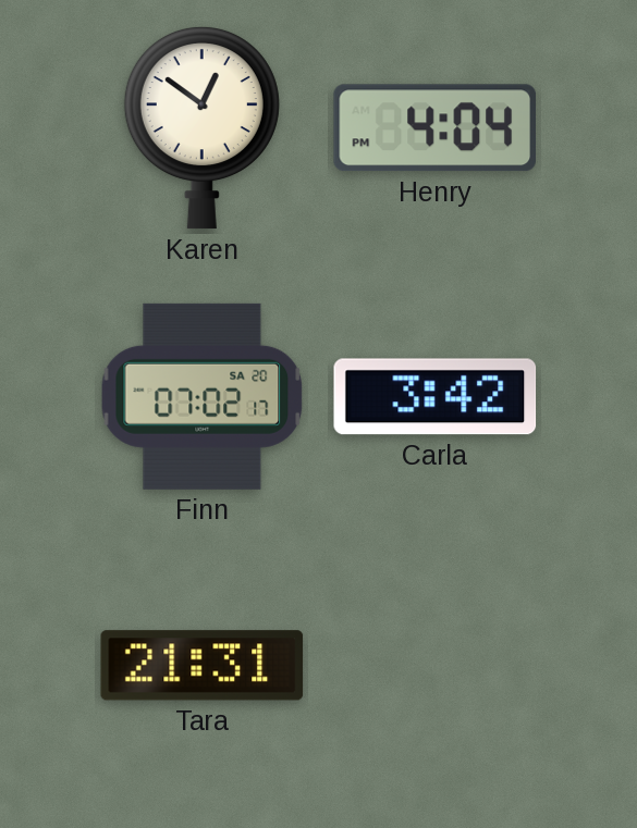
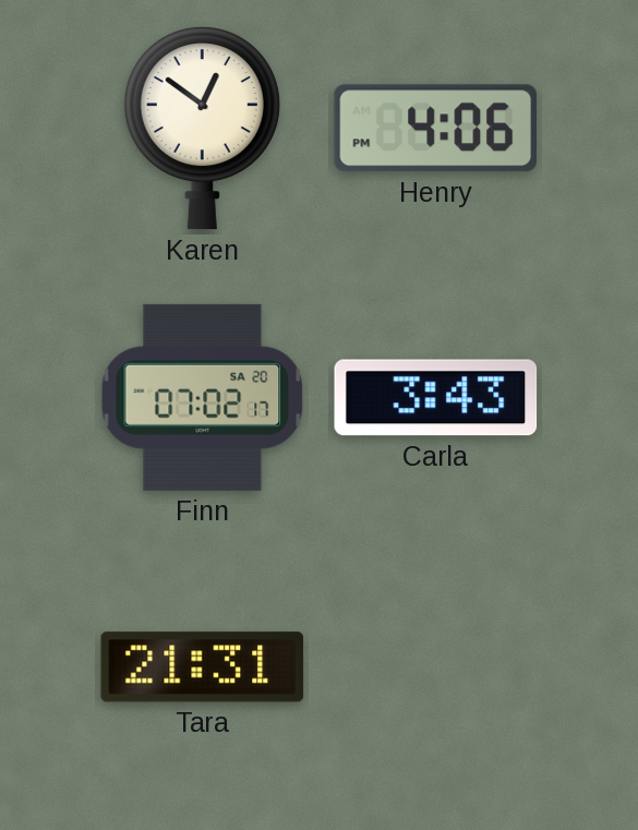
Henry: 4:04 -> 4:06
Carla: 3:42 -> 3:43
